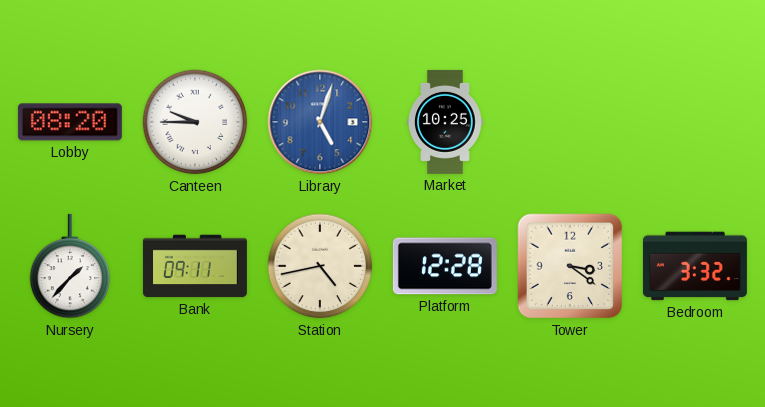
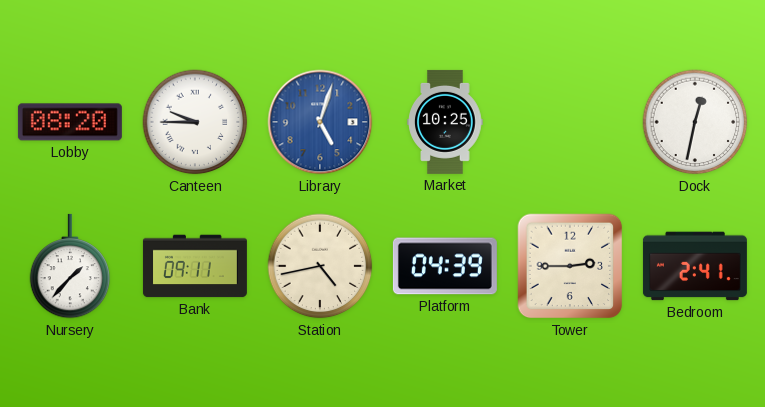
Dock: none -> 12:32
Platform: 12:28 -> 04:39
Tower: 3:21 -> 2:45
Bedroom: 3:32 -> 2:41
